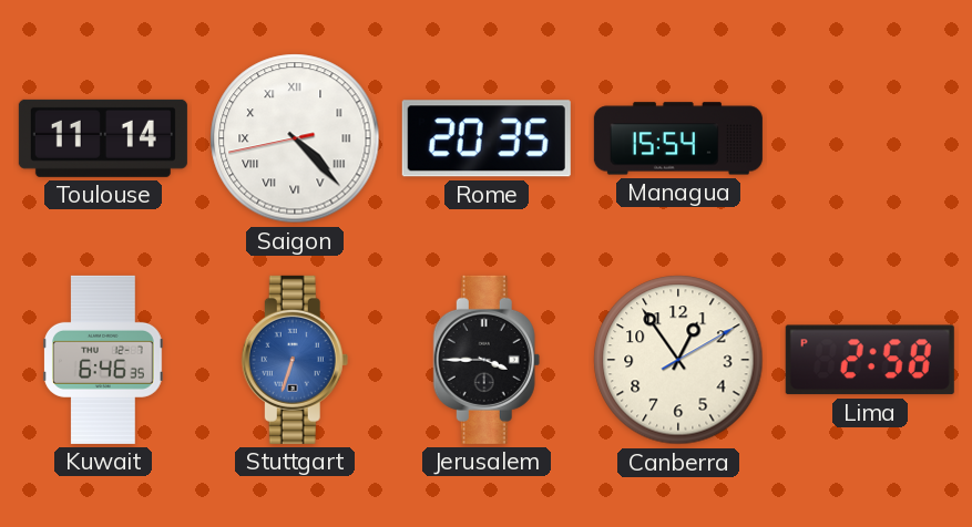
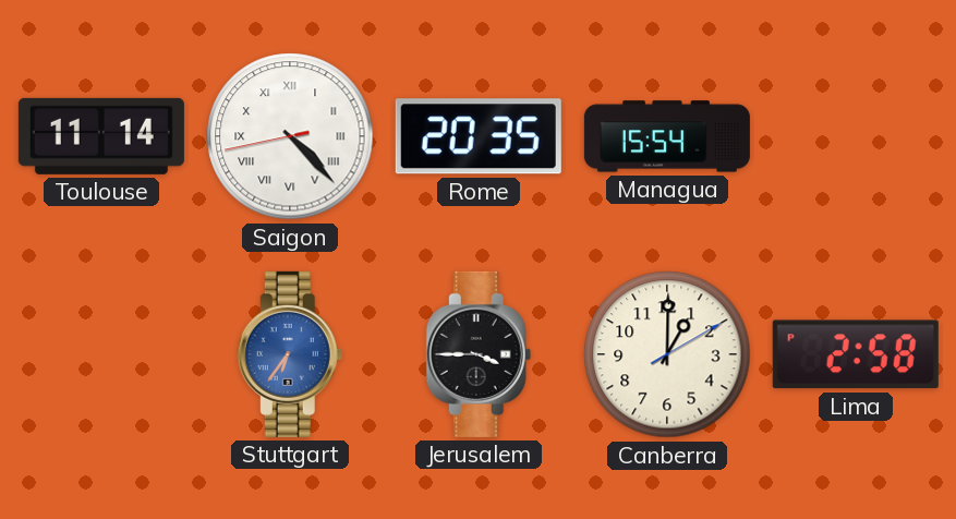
Kuwait: 6:46 -> none
Stuttgart: 6:33 -> 6:36
Canberra: 12:54 -> 1:00
